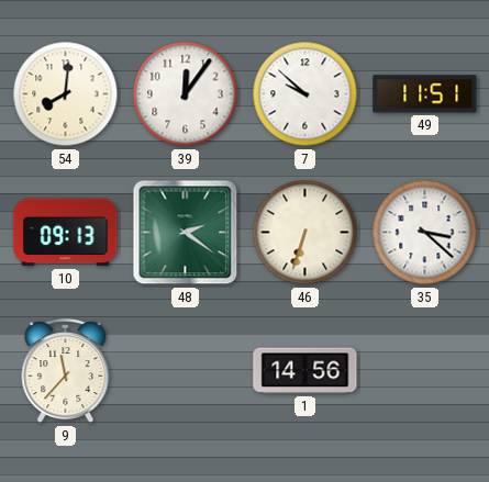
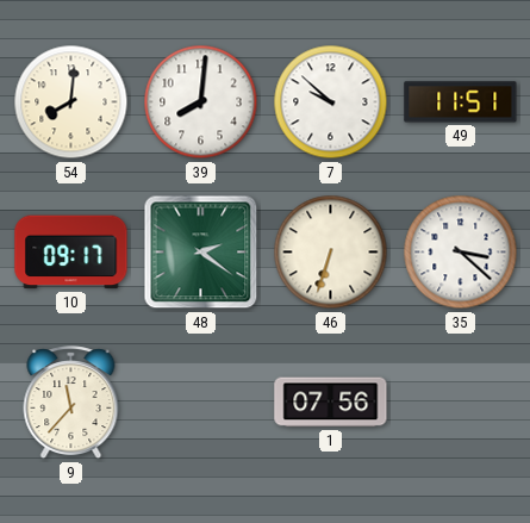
39: 12:06 -> 8:01
10: 09:13 -> 09:17
1: 14:56 -> 07:56
